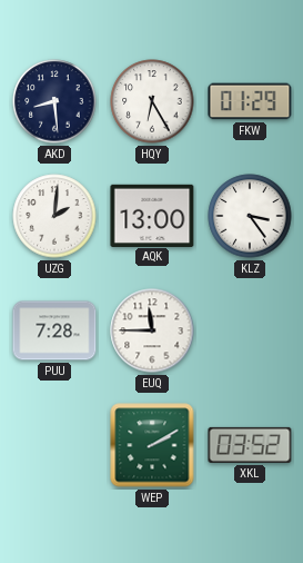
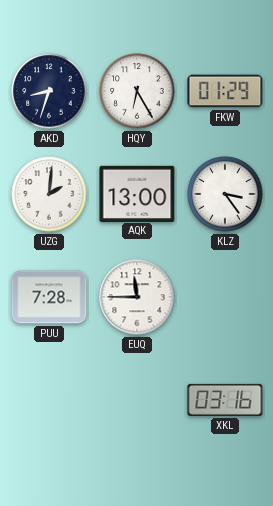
AKD: 8:29 -> 8:33
WEP: 2:10 -> none
XKL: 03:52 -> 03:16
